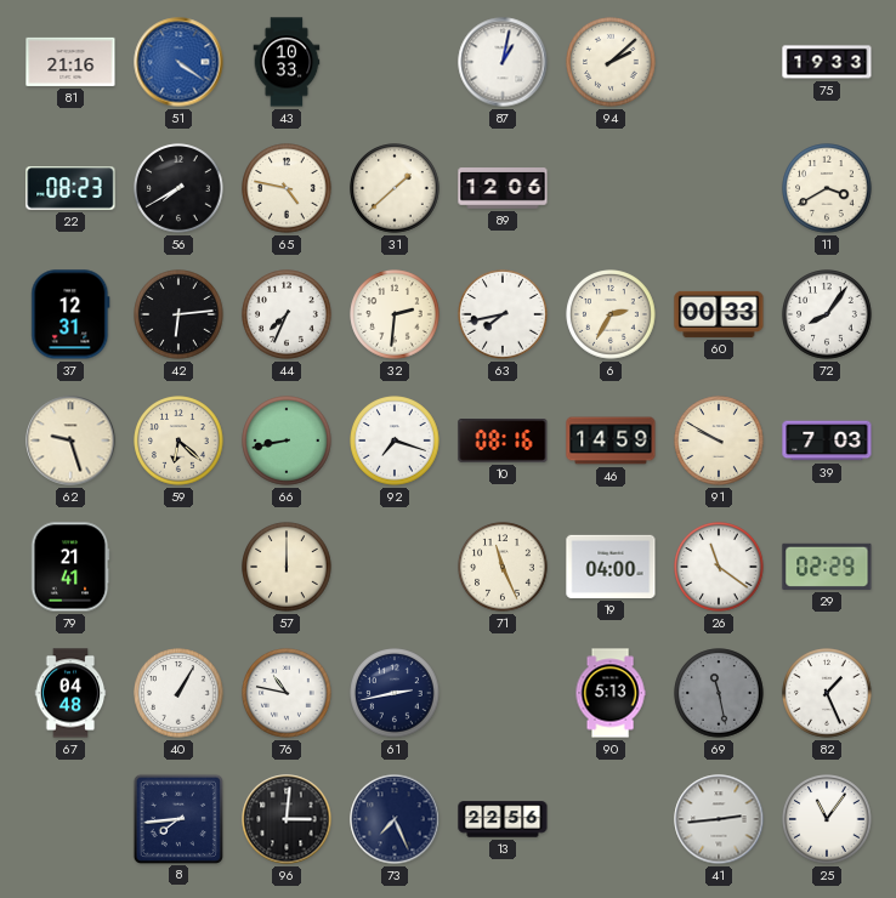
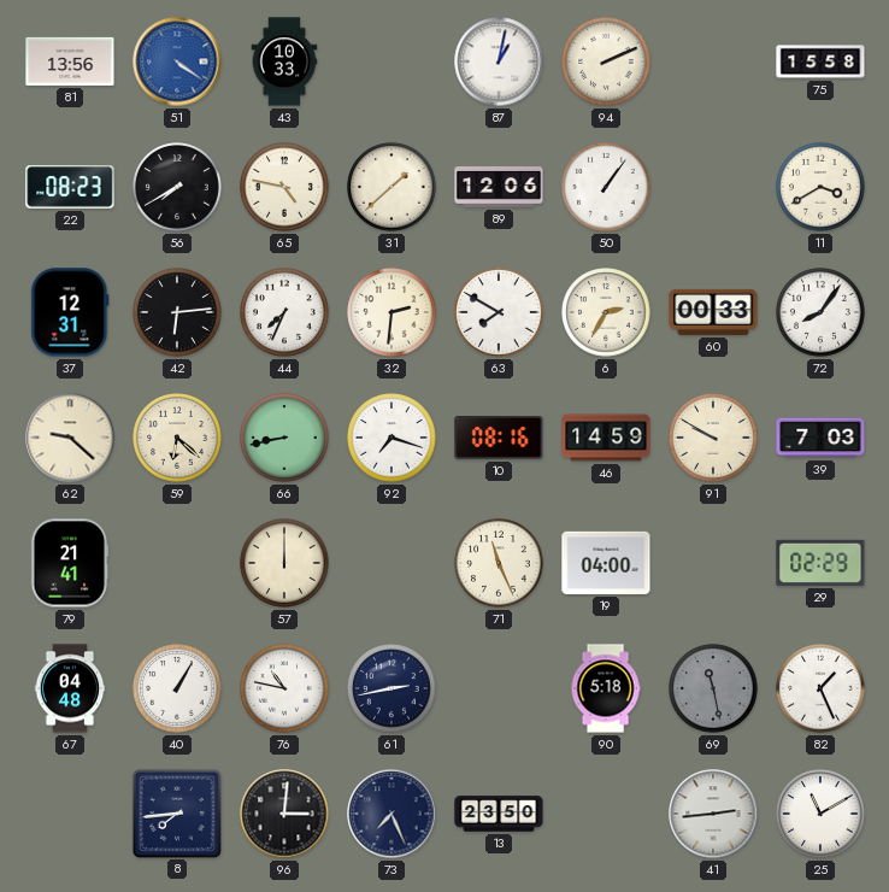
81: 21:16 -> 13:56
94: 2:08 -> 2:11
75: 19:33 -> 15:58
50: none -> 1:06
63: 7:43 -> 7:50
62: 9:27 -> 9:22
26: 11:21 -> none
90: 5:13 -> 5:18
13: 22:56 -> 23:50
25: 11:06 -> 11:10
